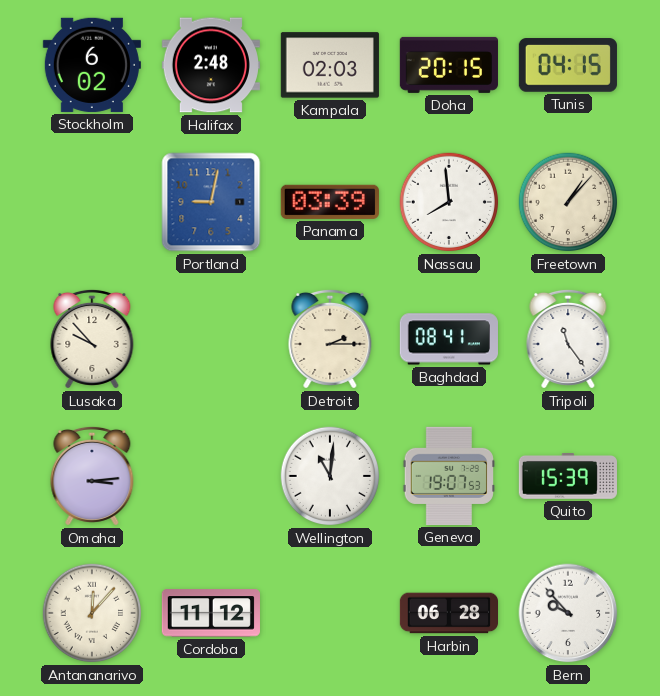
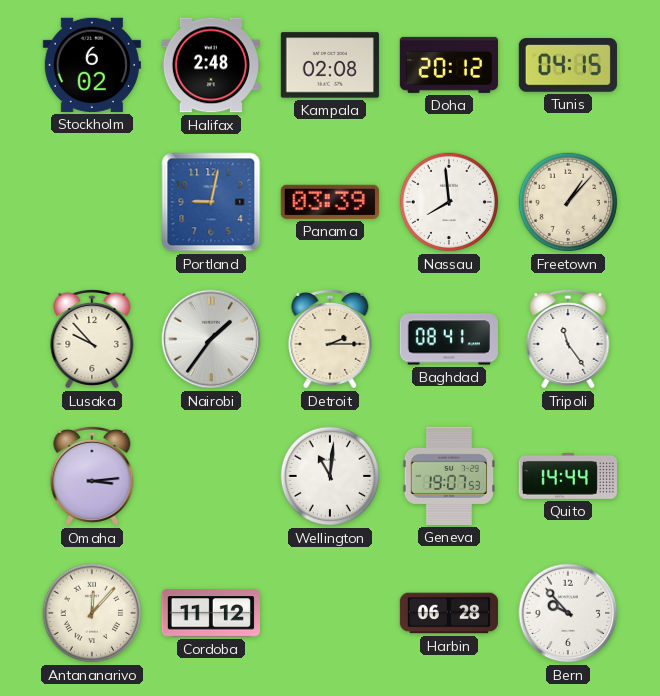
Kampala: 02:03 -> 02:08
Doha: 20:15 -> 20:12
Nairobi: none -> 1:36
Quito: 15:39 -> 14:44
